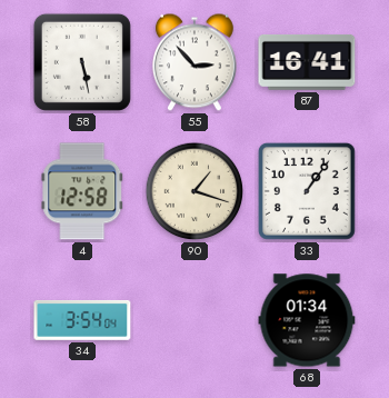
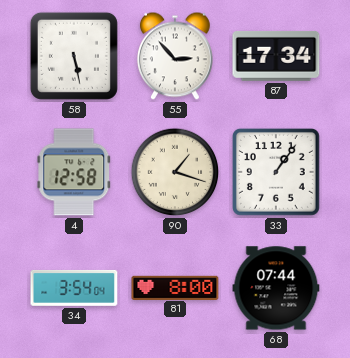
87: 16:41 -> 17:34
81: none -> 8:00
68: 01:34 -> 07:44
